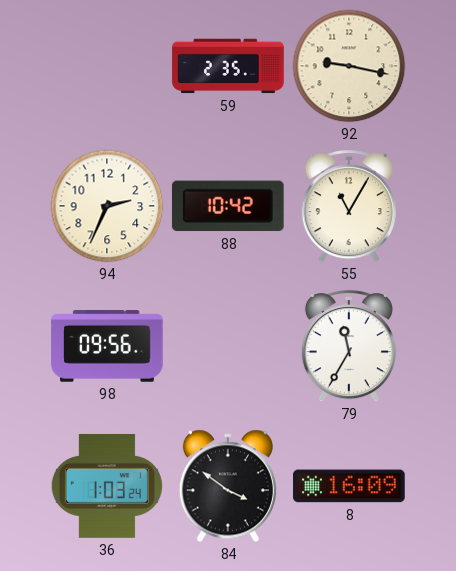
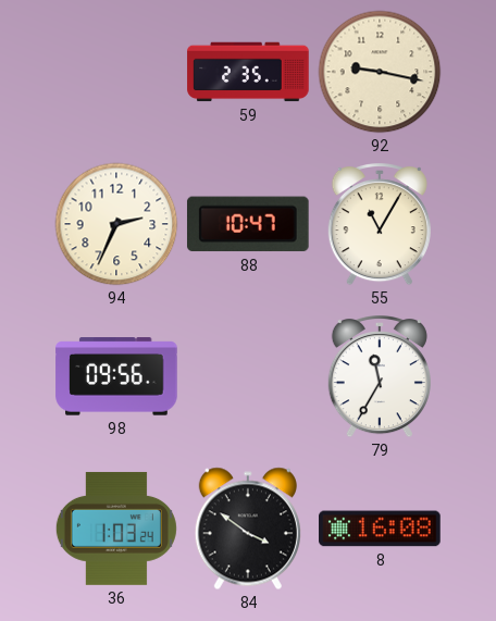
88: 10:42 -> 10:47
8: 16:09 -> 16:08
